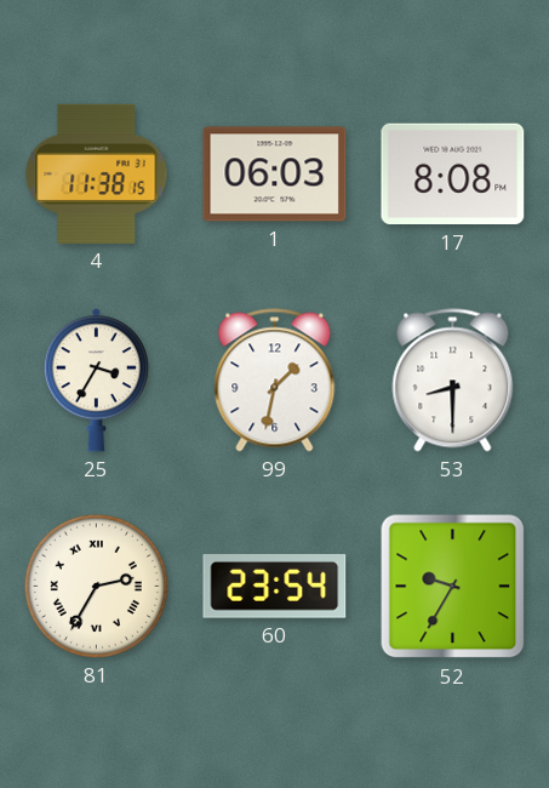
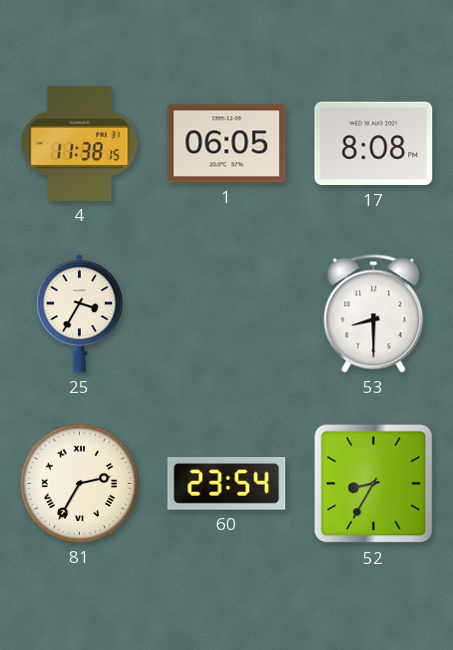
1: 06:03 -> 06:05
99: 1:32 -> none
52: 9:35 -> 8:35
